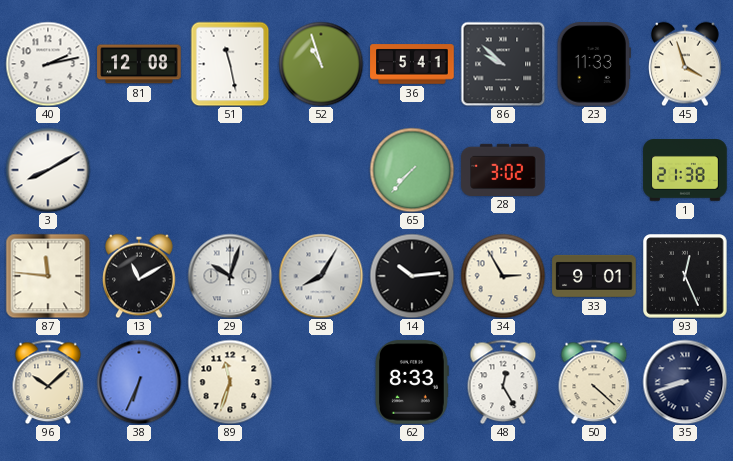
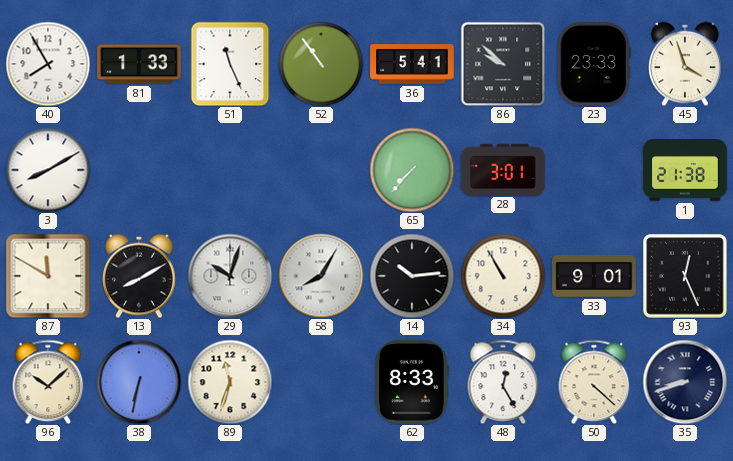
40: 2:13 -> 7:55
81: 12:08 -> 1:33
51: 11:28 -> 11:26
52: 10:57 -> 10:54
23: 11:33 -> 23:33
28: 3:02 -> 3:01
87: 11:46 -> 11:50
13: 11:10 -> 8:10
34: 2:55 -> 10:55
38: 6:34 -> 6:32
